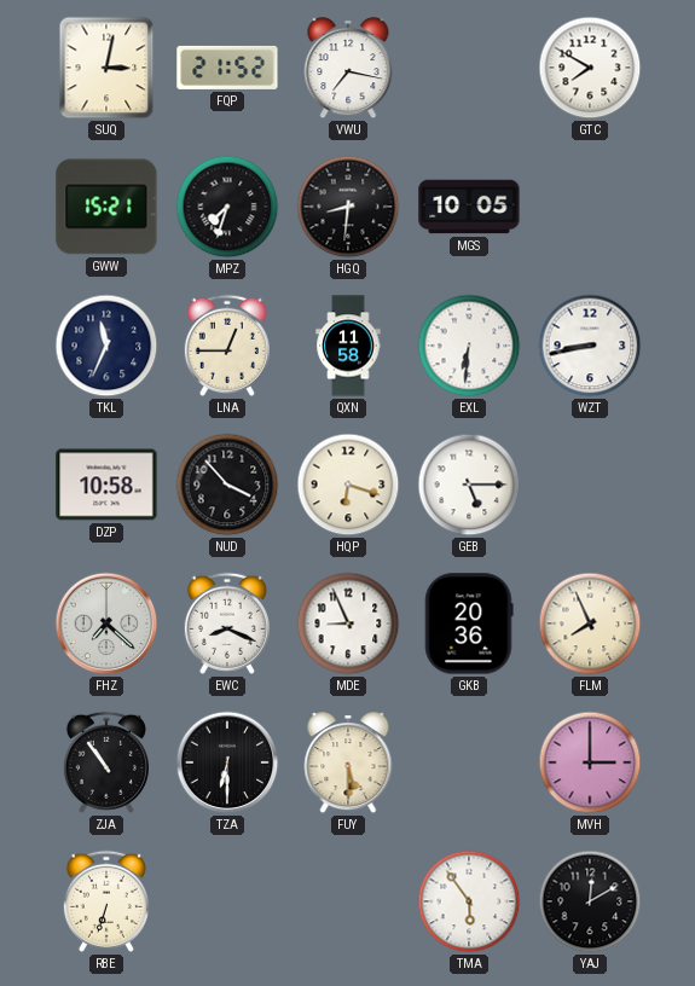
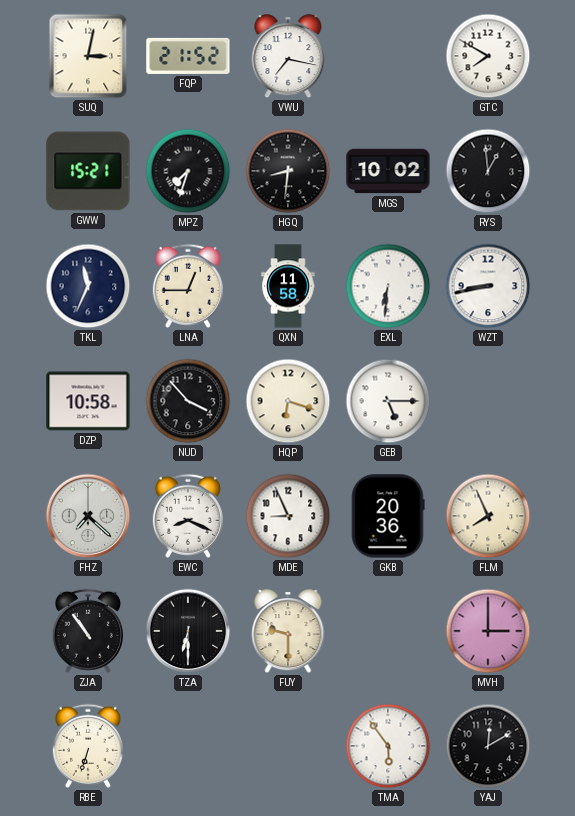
MGS: 10:05 -> 10:02
RYS: none -> 12:59
FUY: 5:30 -> 9:30
